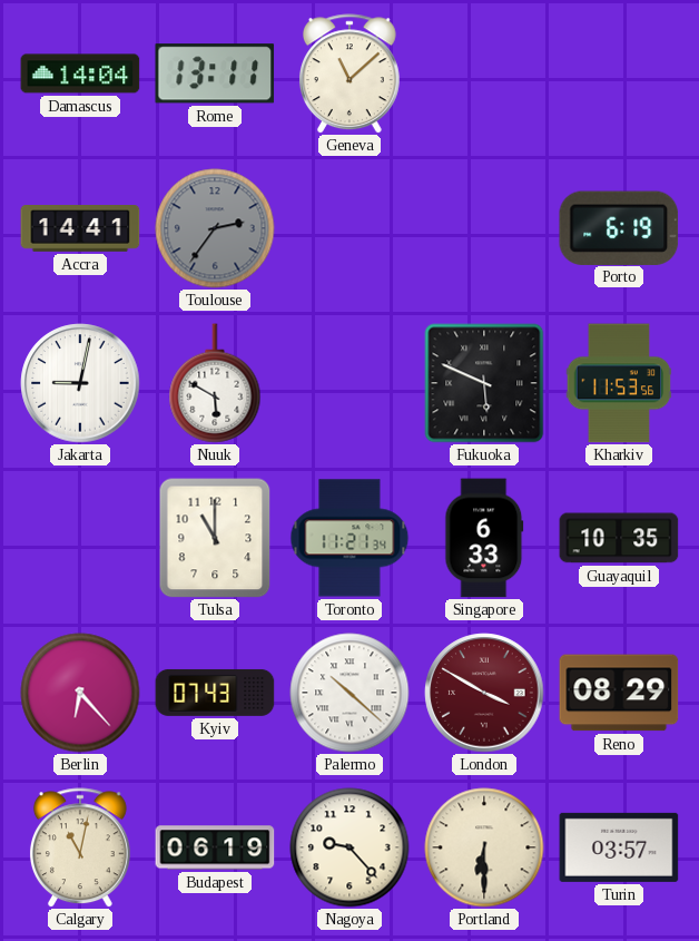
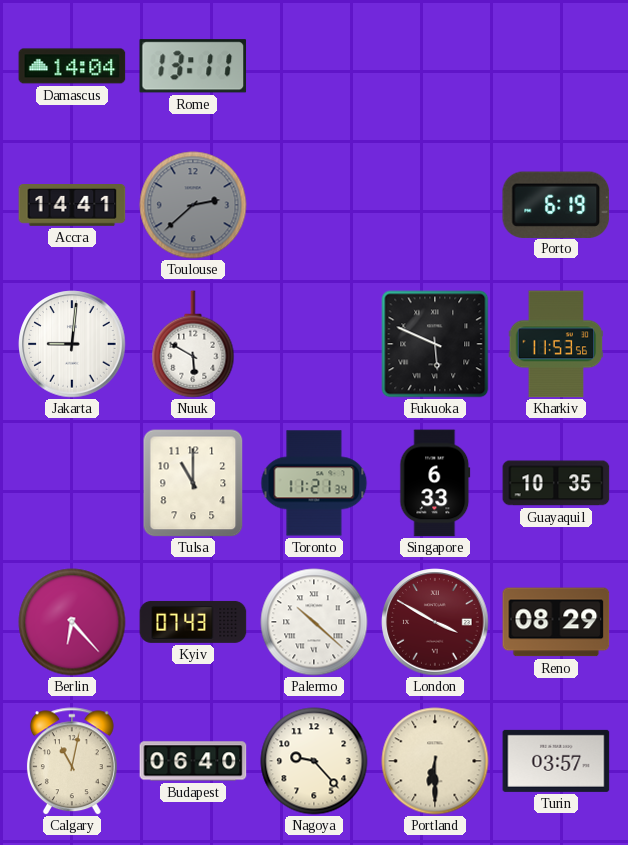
Geneva: 11:08 -> none
Toulouse: 2:36 -> 2:38
Jakarta: 9:02 -> 9:01
Budapest: 06:19 -> 06:40
